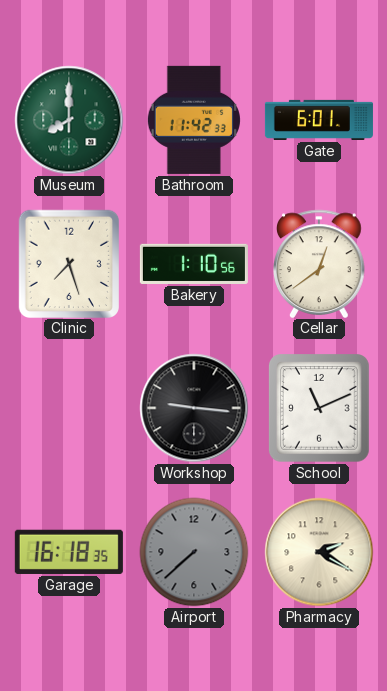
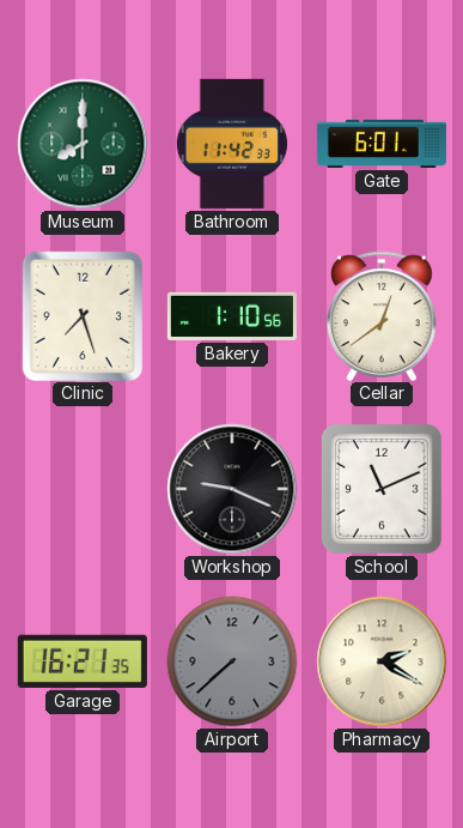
Workshop: 9:16 -> 9:19
Garage: 16:18 -> 16:21
